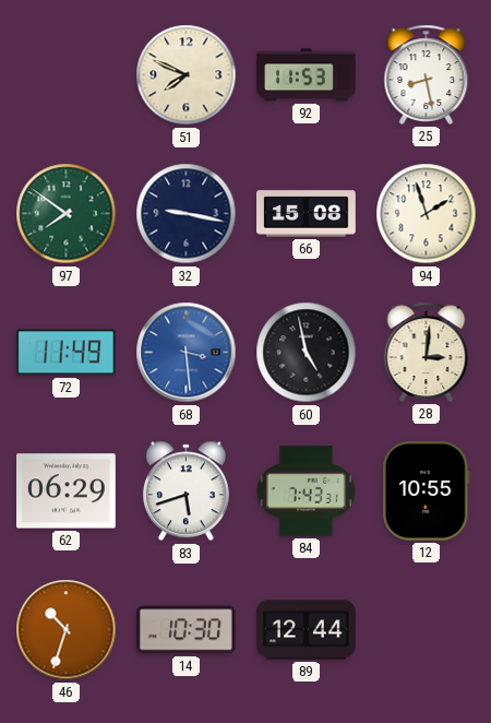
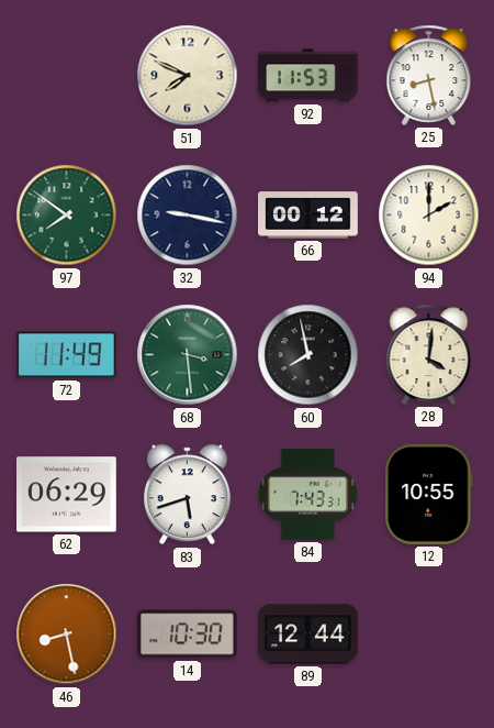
66: 15:08 -> 00:12
94: 1:57 -> 2:00
68 dial: blue -> green
60: 4:58 -> 7:58
28: 3:01 -> 4:01
46: 10:33 -> 8:28
